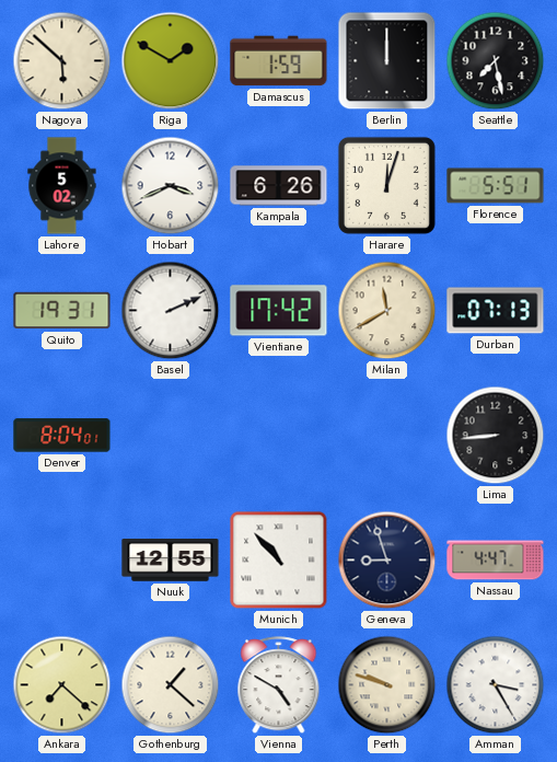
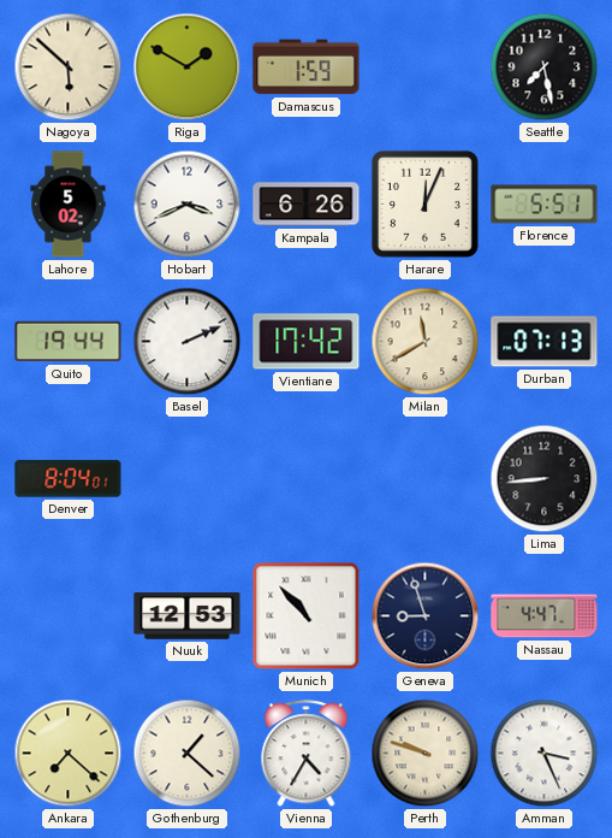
Berlin: 12:00 -> none
Harare: 12:03 -> 12:04
Quito: 19:31 -> 19:44
Nuuk: 12:55 -> 12:53
Vienna: 4:50 -> 4:35
Amman: 3:25 -> 3:26
